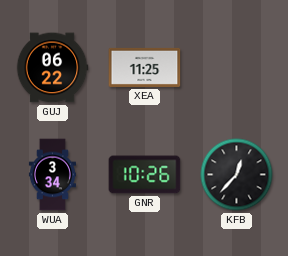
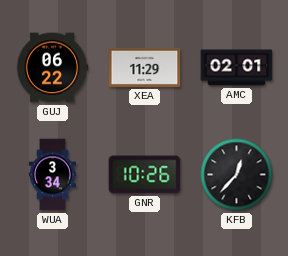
XEA: 11:25 -> 11:29
AMC: none -> 02:01
